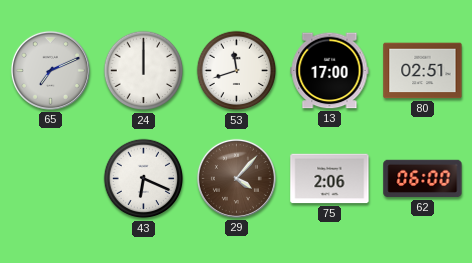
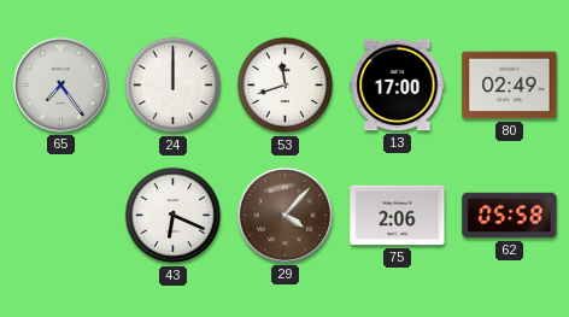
65: 7:11 -> 7:24
80: 02:51 -> 02:49
62: 06:00 -> 05:58
